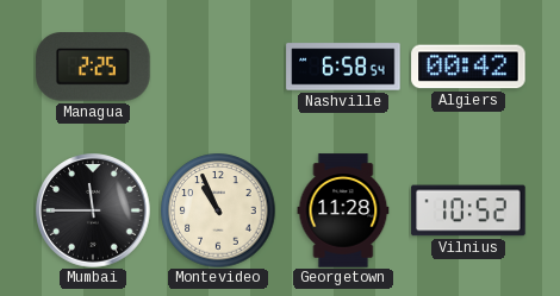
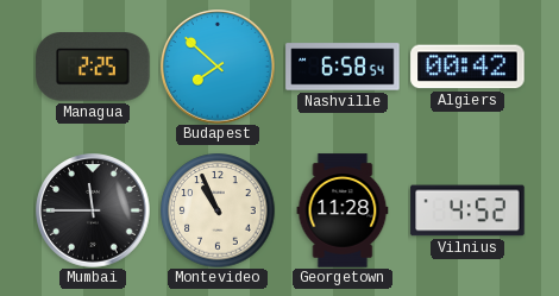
Budapest: none -> 7:52
Vilnius: 10:52 -> 4:52
